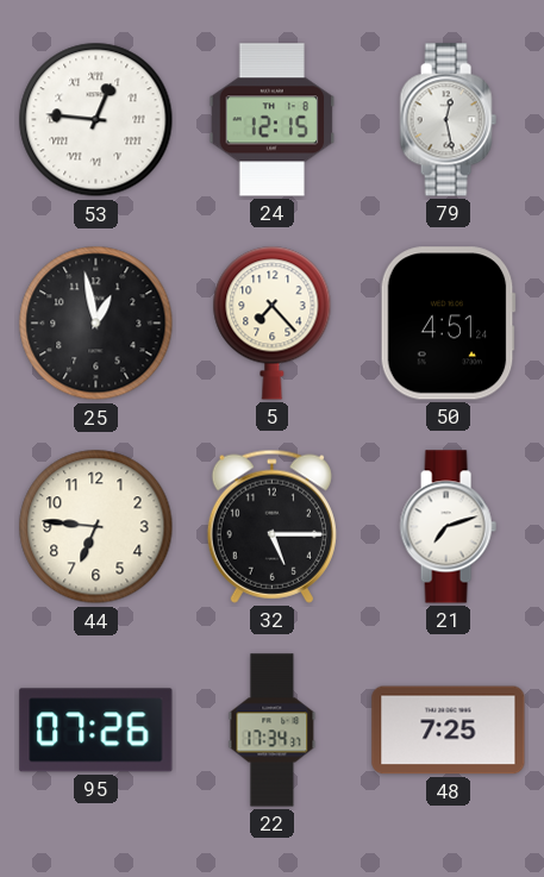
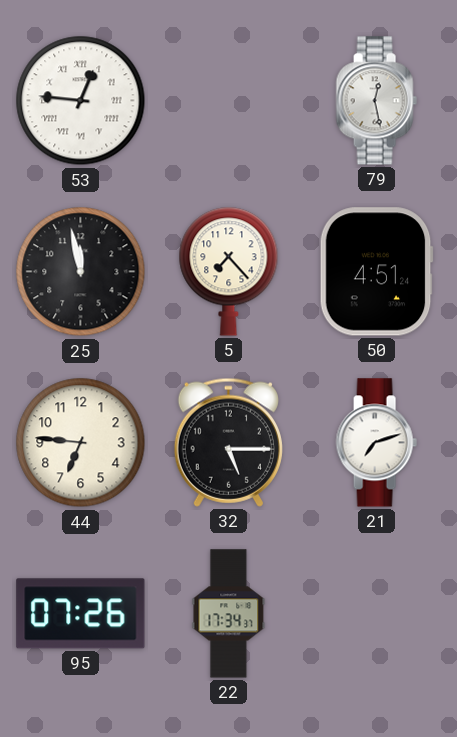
24: 12:15 -> none
25: 12:58 -> 11:58
48: 7:25 -> none
